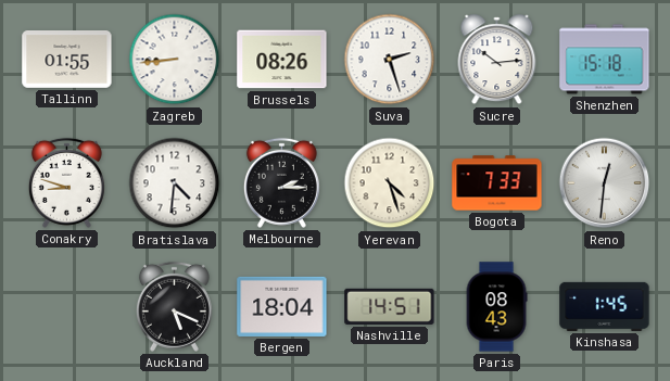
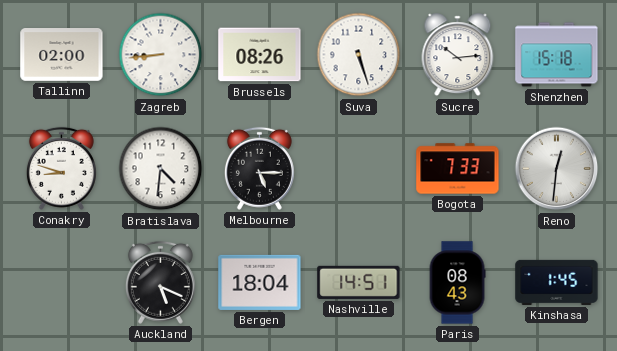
Tallinn: 01:55 -> 02:00
Suva: 2:27 -> 5:27
Melbourne: 2:15 -> 5:15
Yerevan: 4:27 -> none
